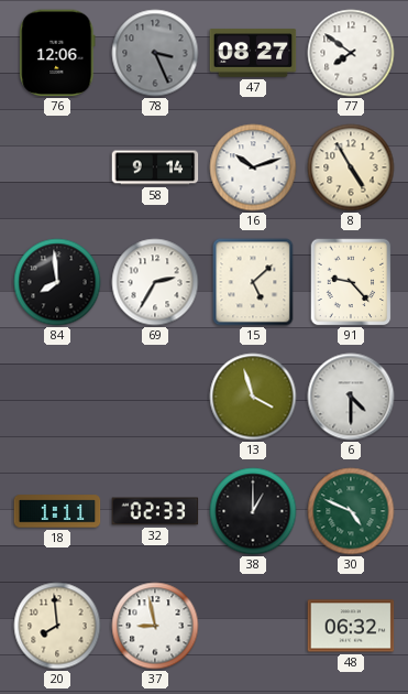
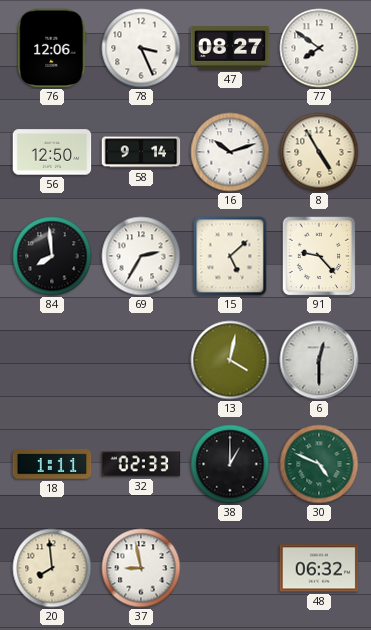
78 dial: grey -> white
56: none -> 12:50
13: 3:57 -> 4:02
6: 4:30 -> 12:30
